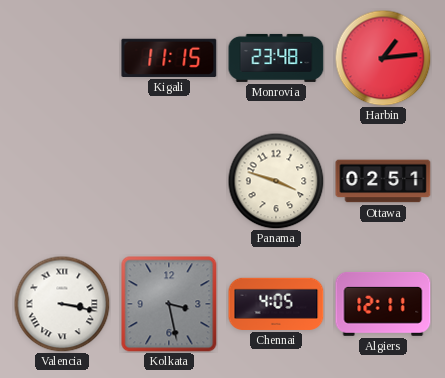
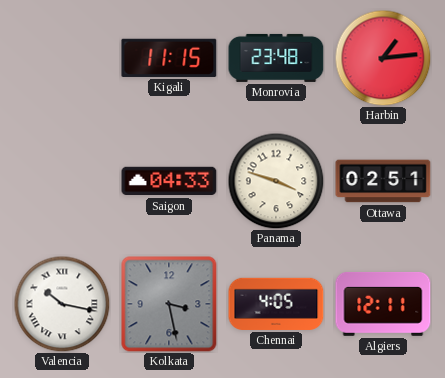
Saigon: none -> 04:33
Valencia: 3:17 -> 10:17
